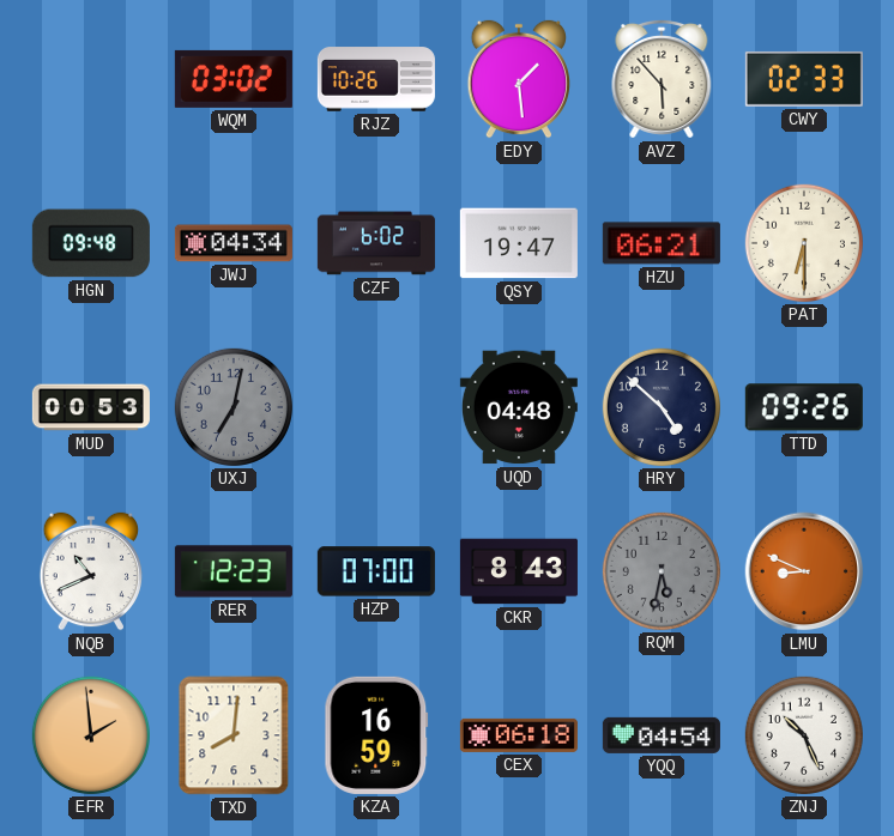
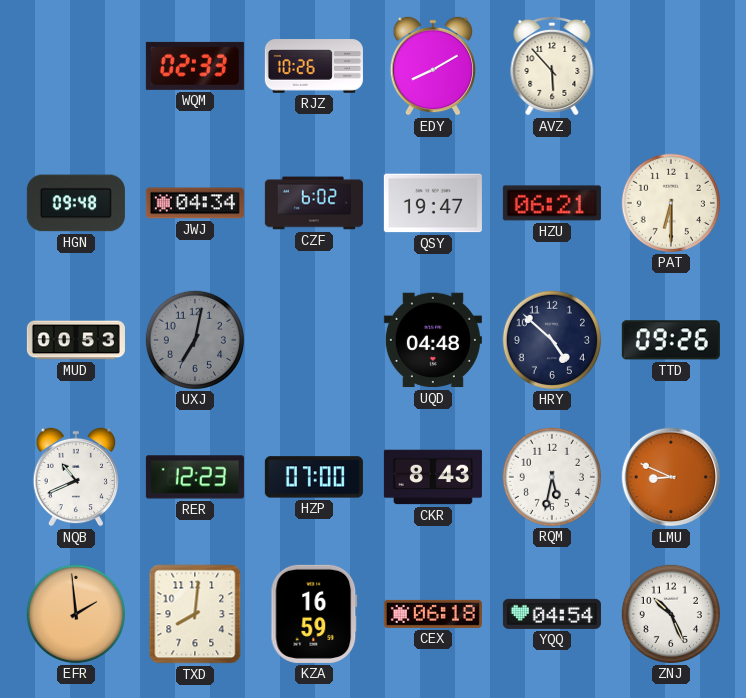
WQM: 03:02 -> 02:33
EDY: 1:29 -> 8:10
CWY: 02:33 -> none
RQM dial: grey -> white
